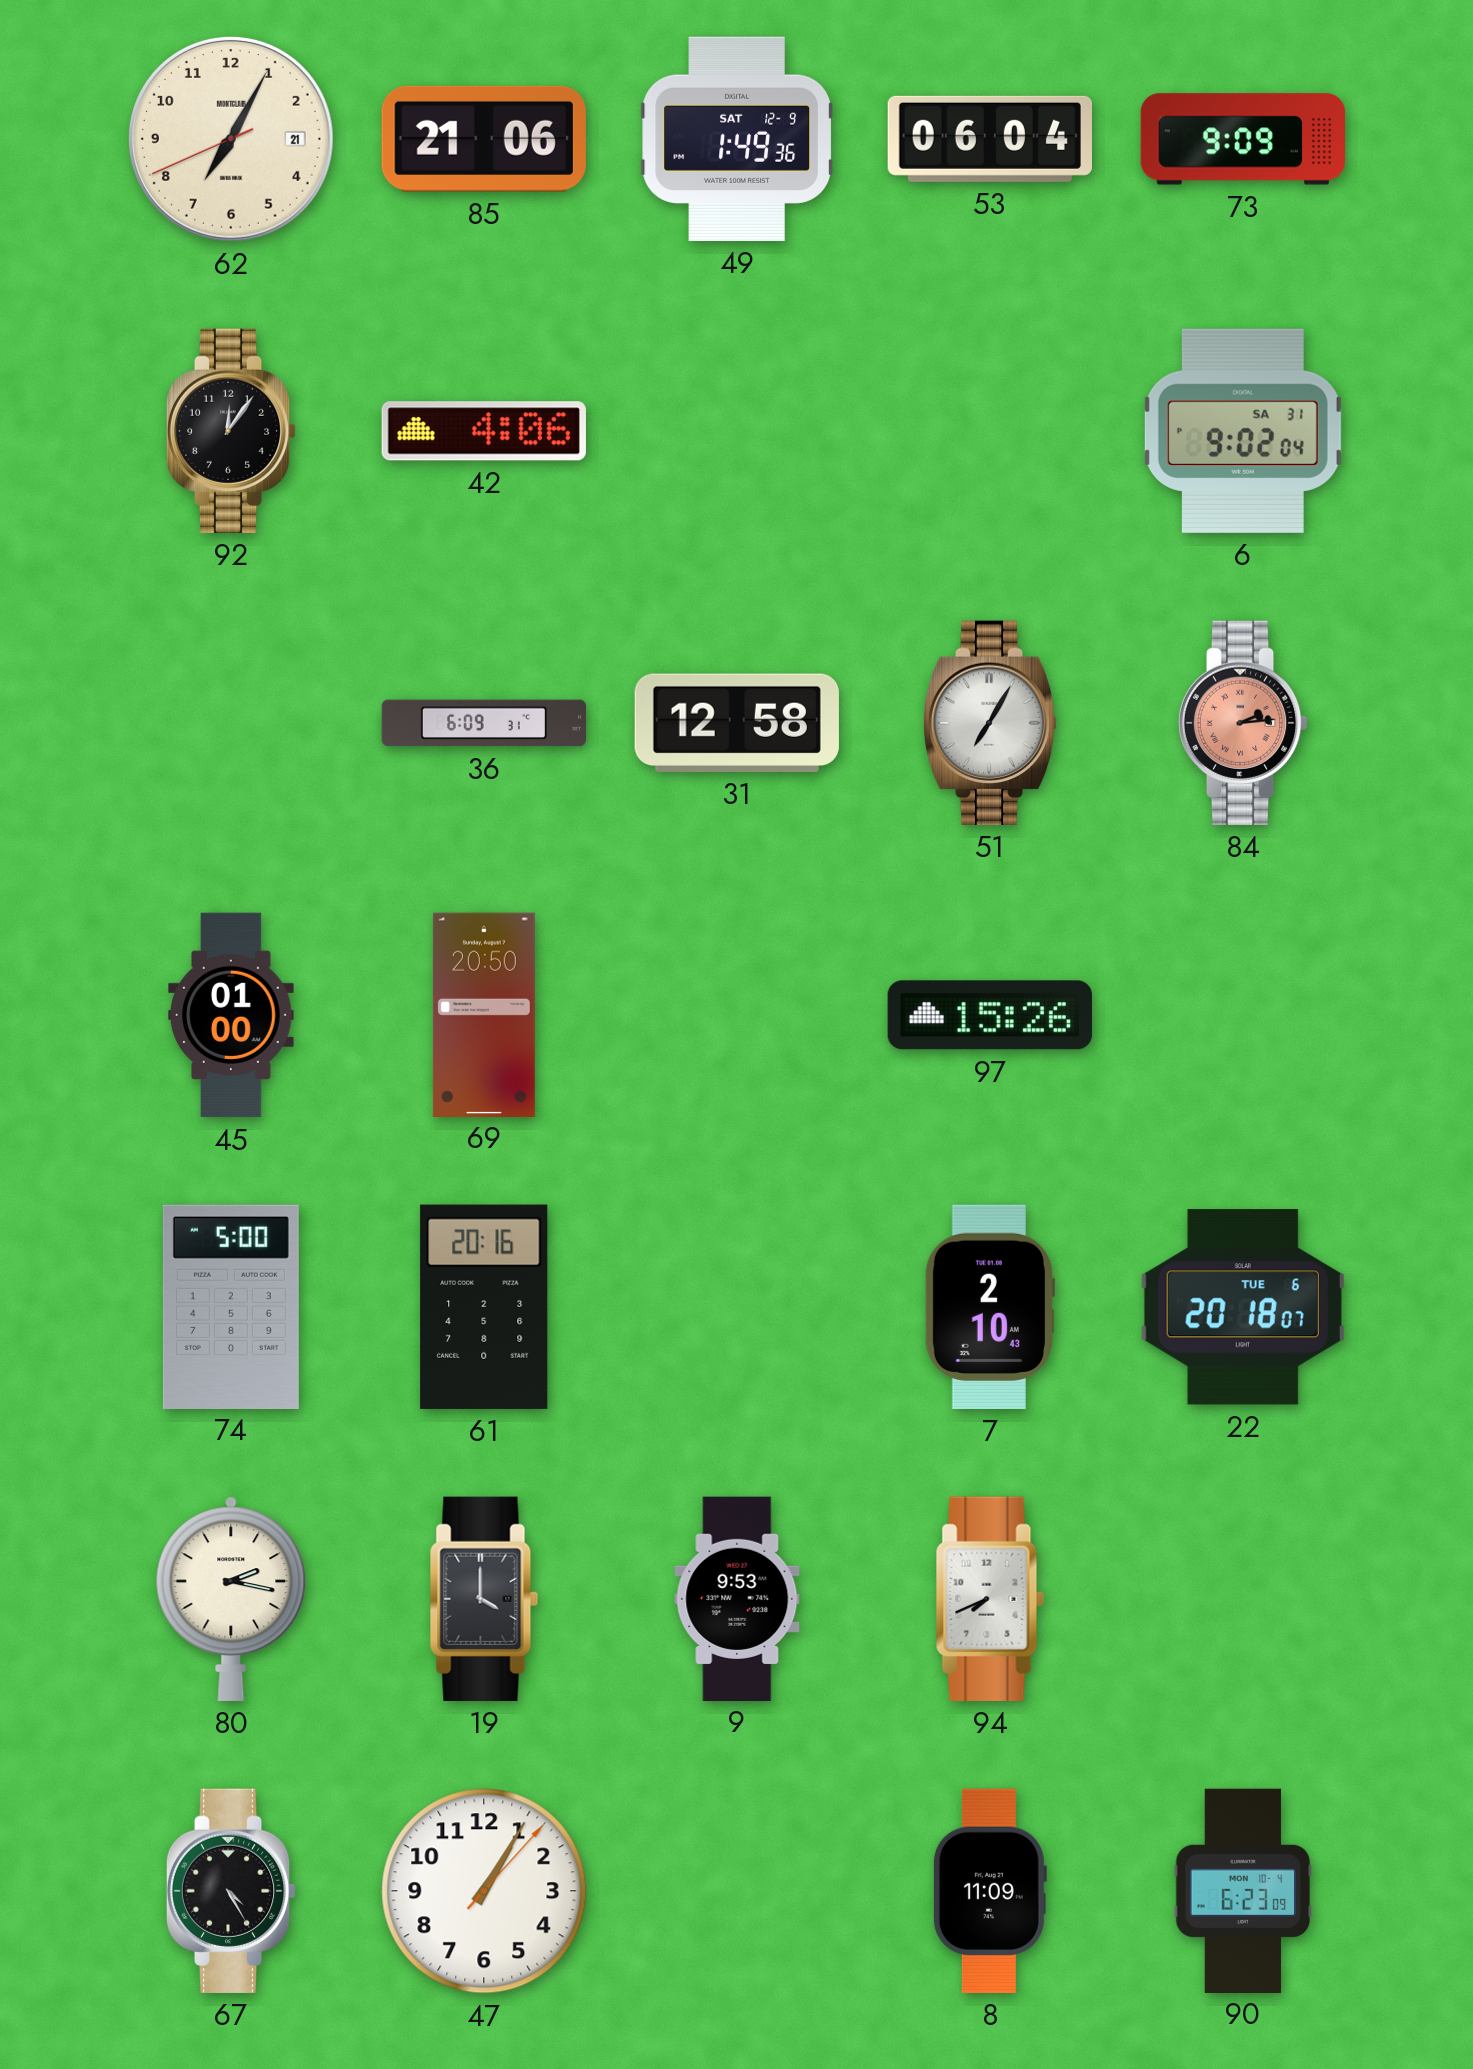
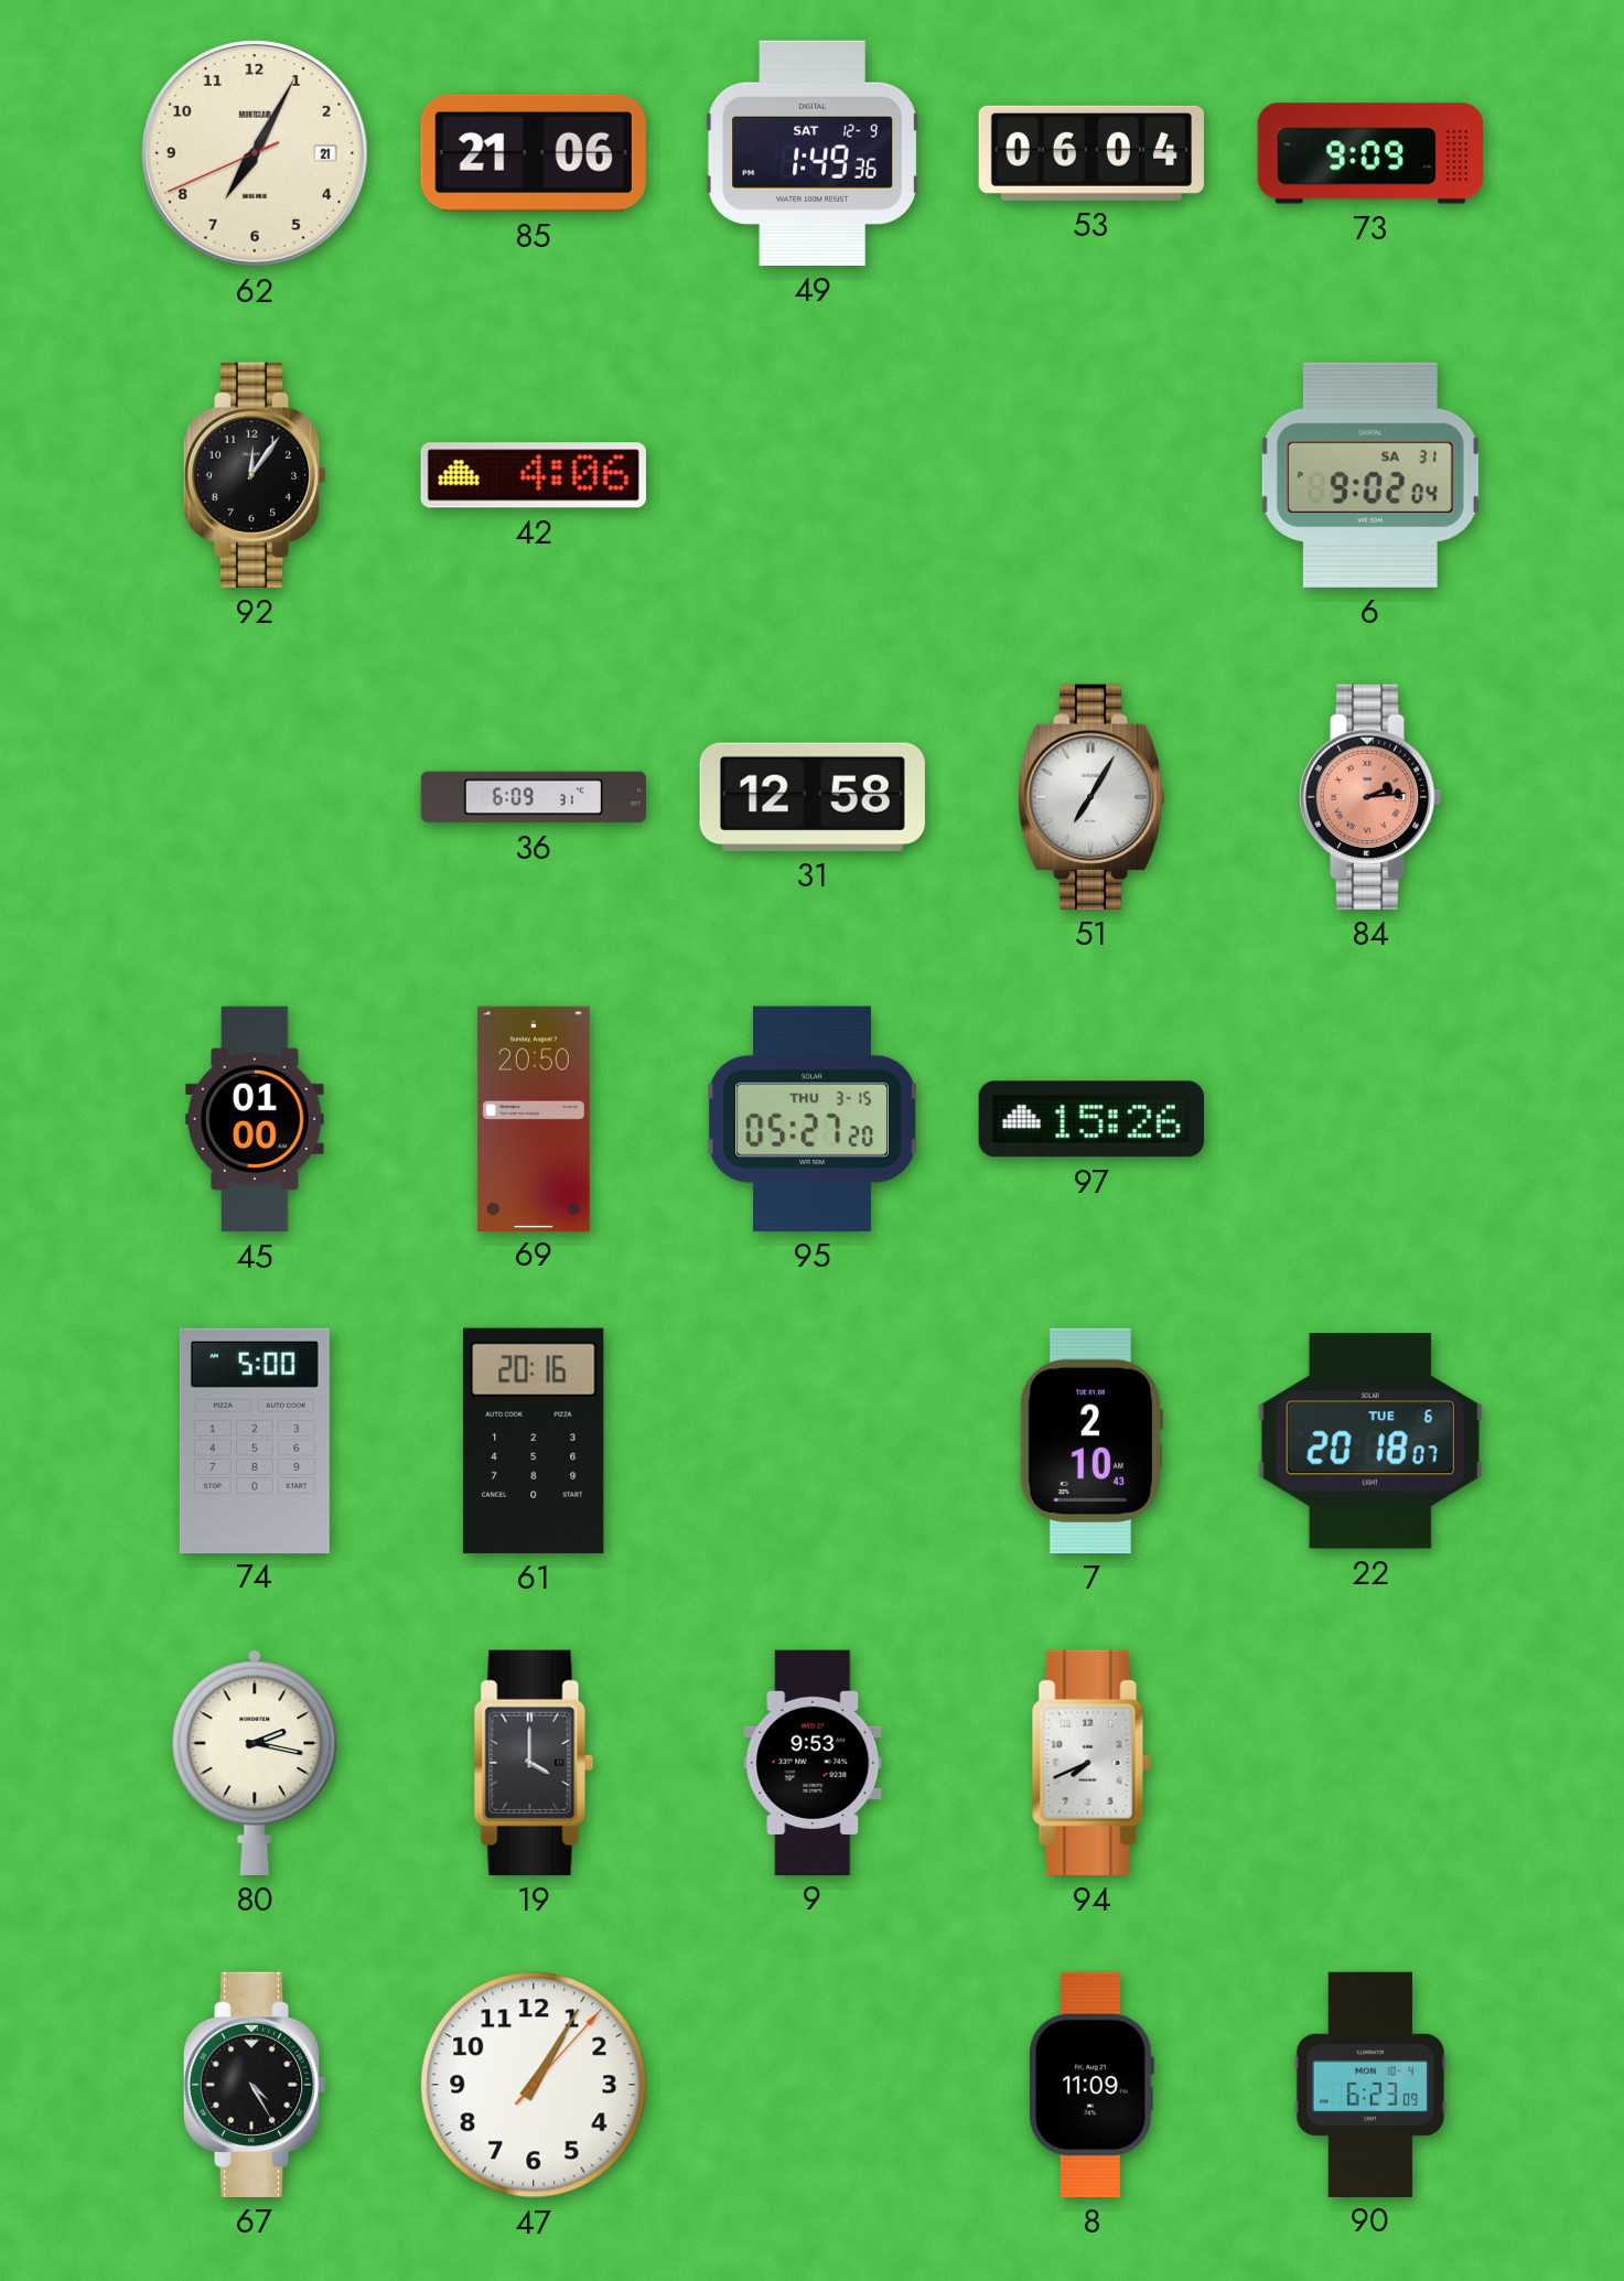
95: none -> 05:27
